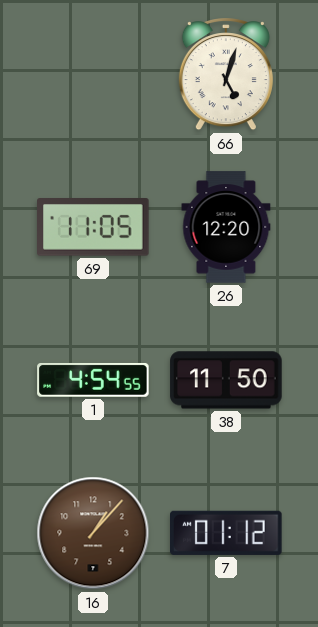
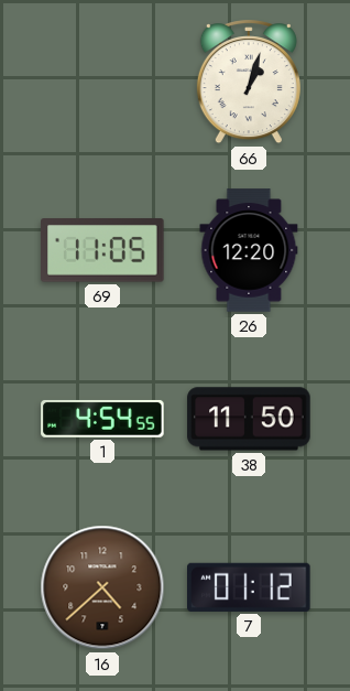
66: 5:03 -> 1:03
16: 1:07 -> 4:38
